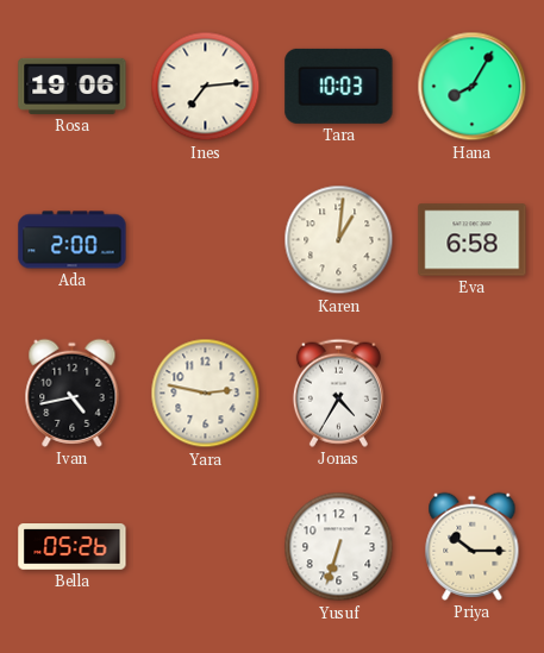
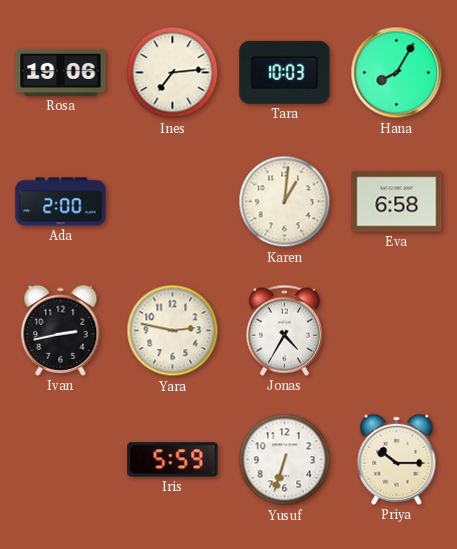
Ivan: 4:43 -> 2:43
Bella: 05:26 -> none
Iris: none -> 5:59
